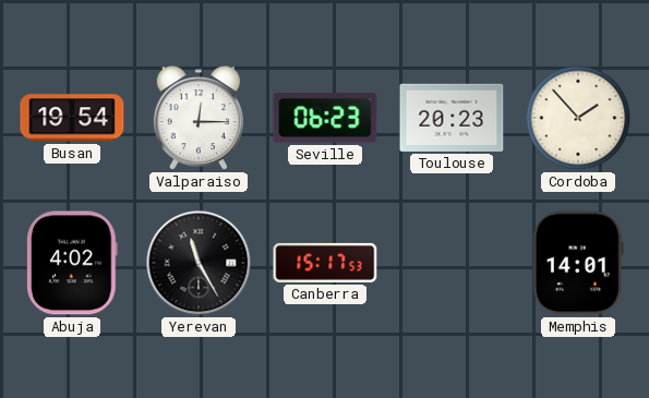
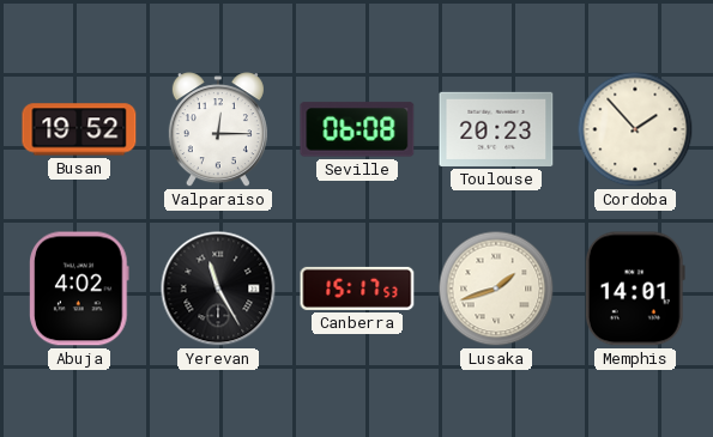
Busan: 19:54 -> 19:52
Seville: 06:23 -> 06:08
Lusaka: none -> 1:42
